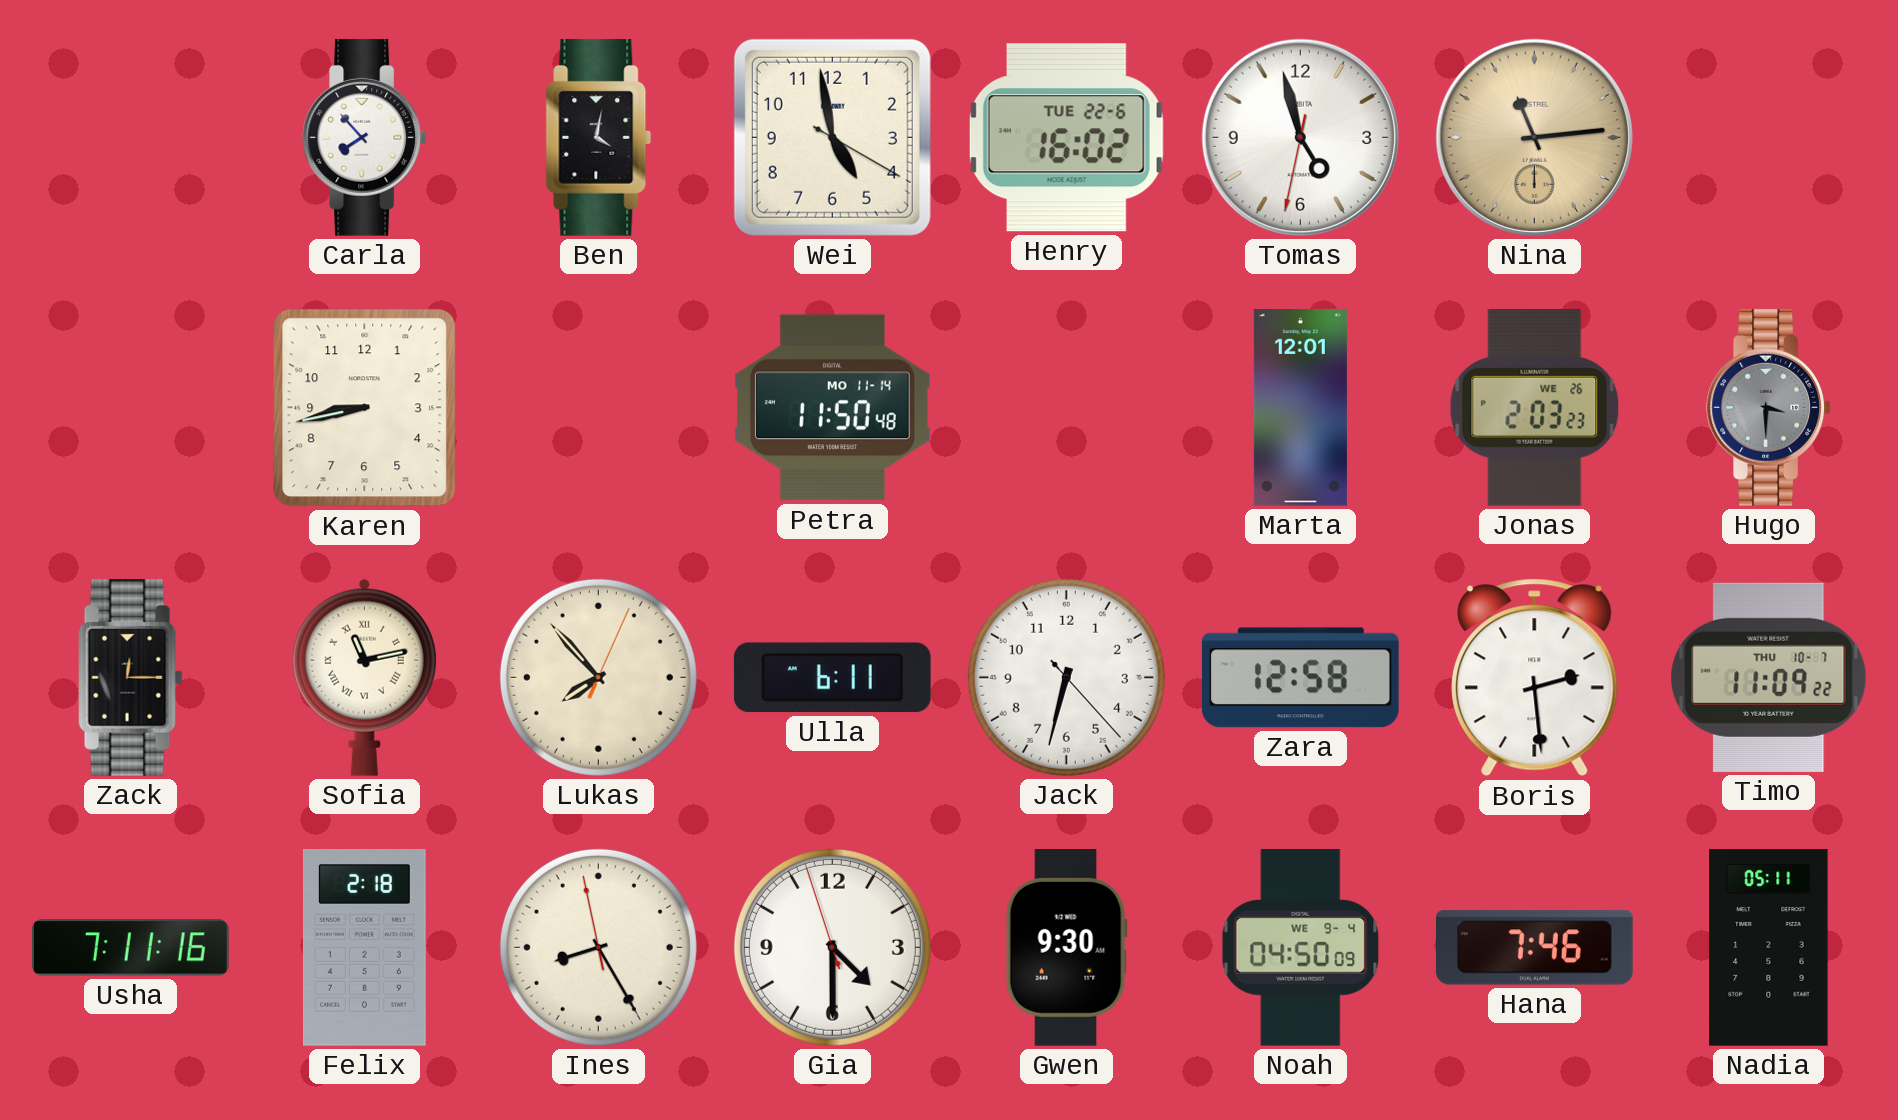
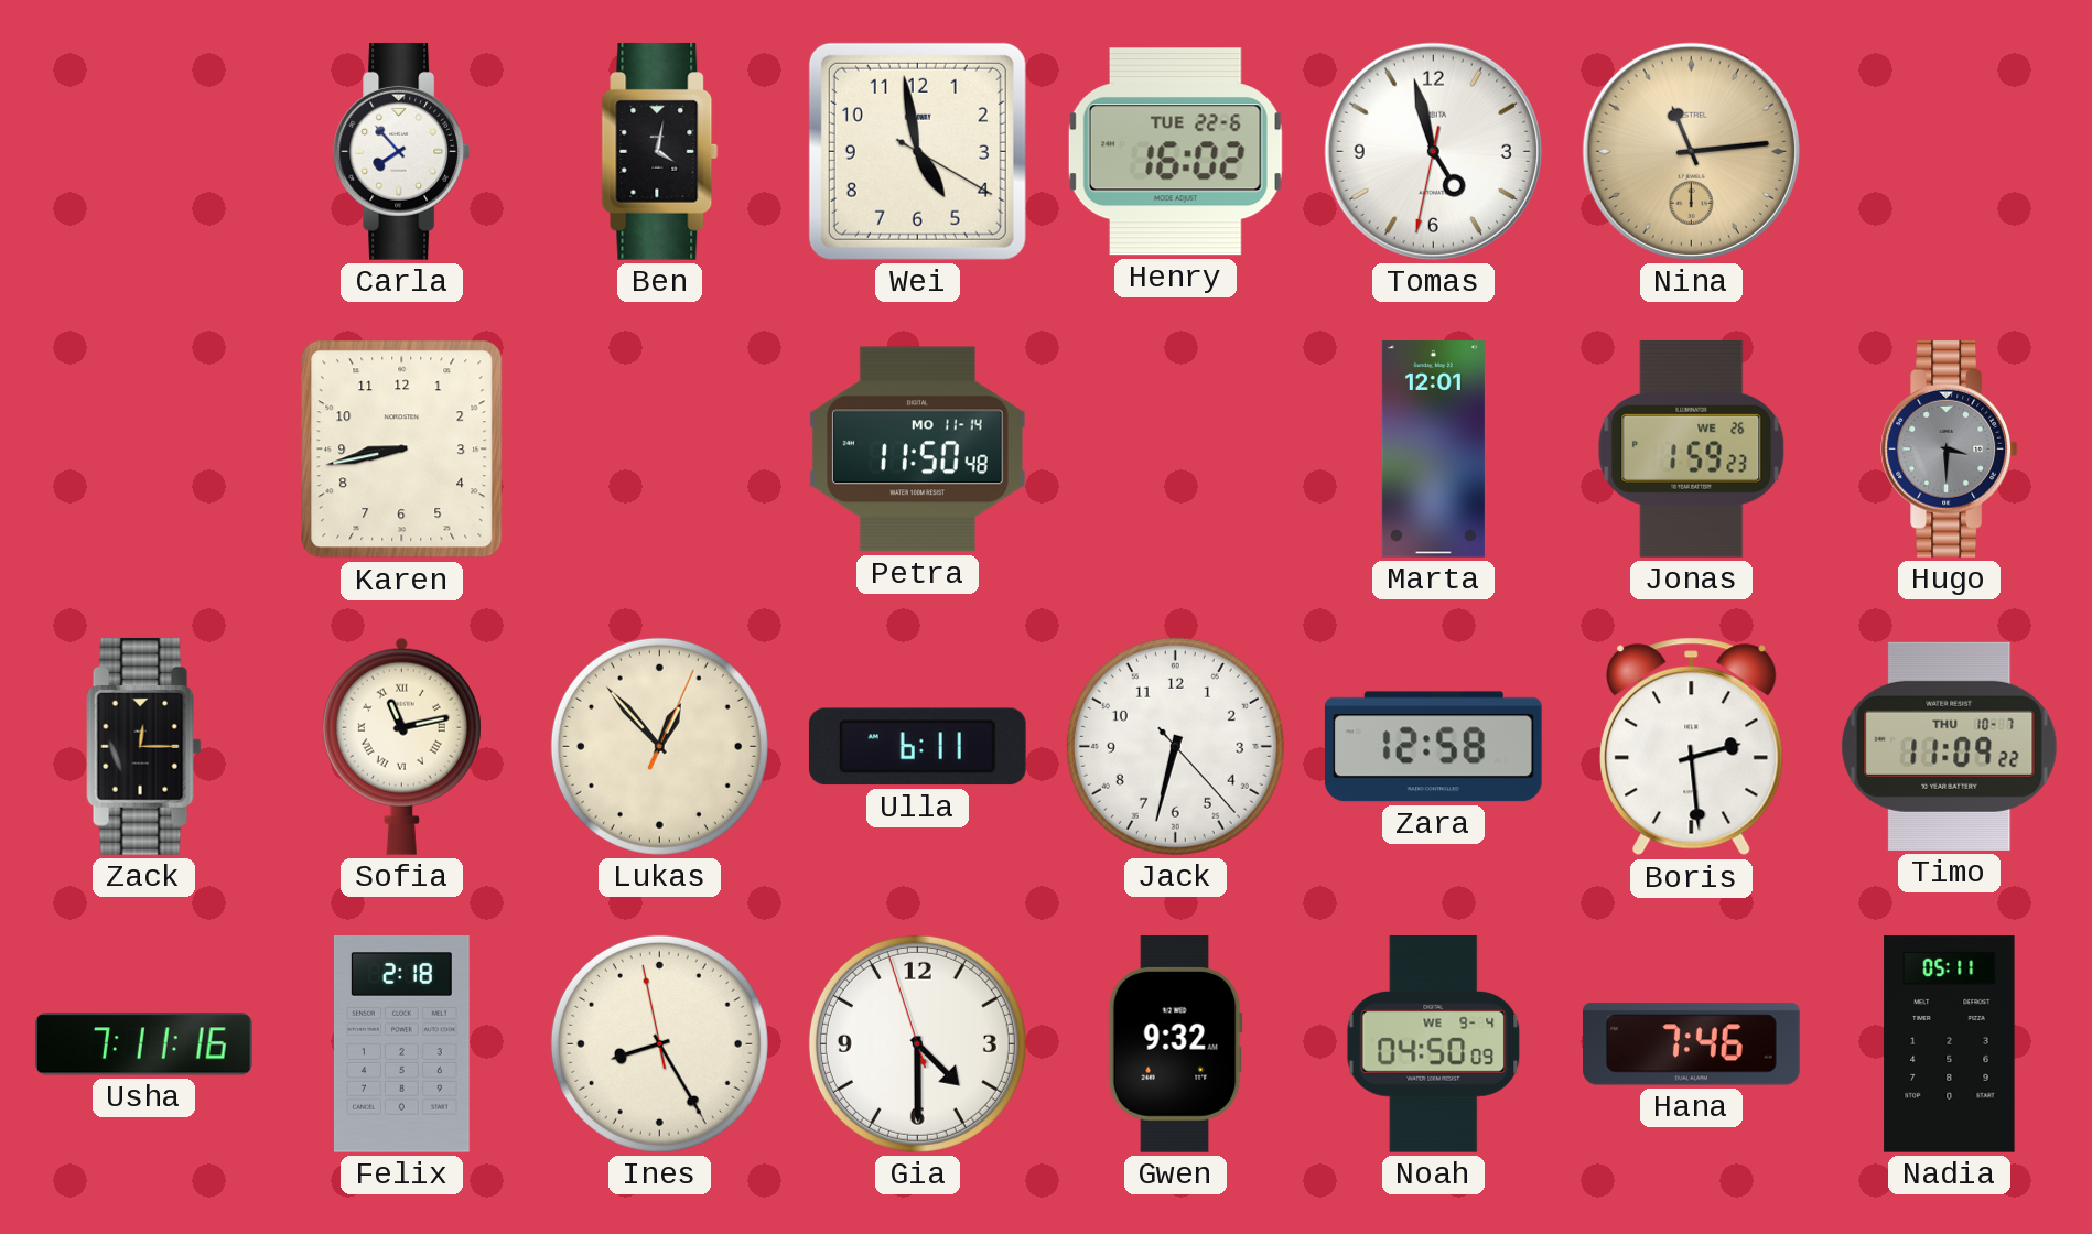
Jonas: 2:03 -> 1:59
Lukas: 7:53 -> 12:53
Gwen: 9:30 -> 9:32
